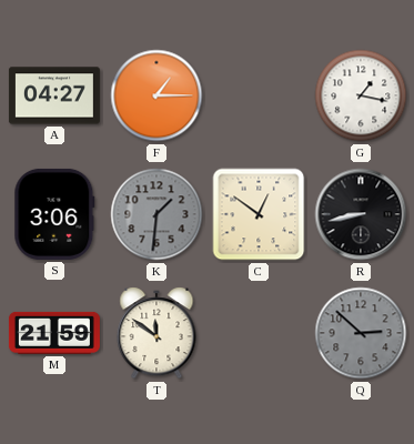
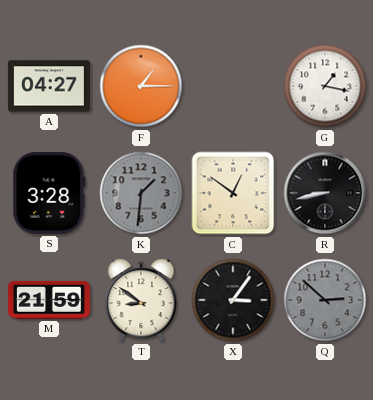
S: 3:06 -> 3:28
T: 11:51 -> 8:51
X: none -> 3:06
